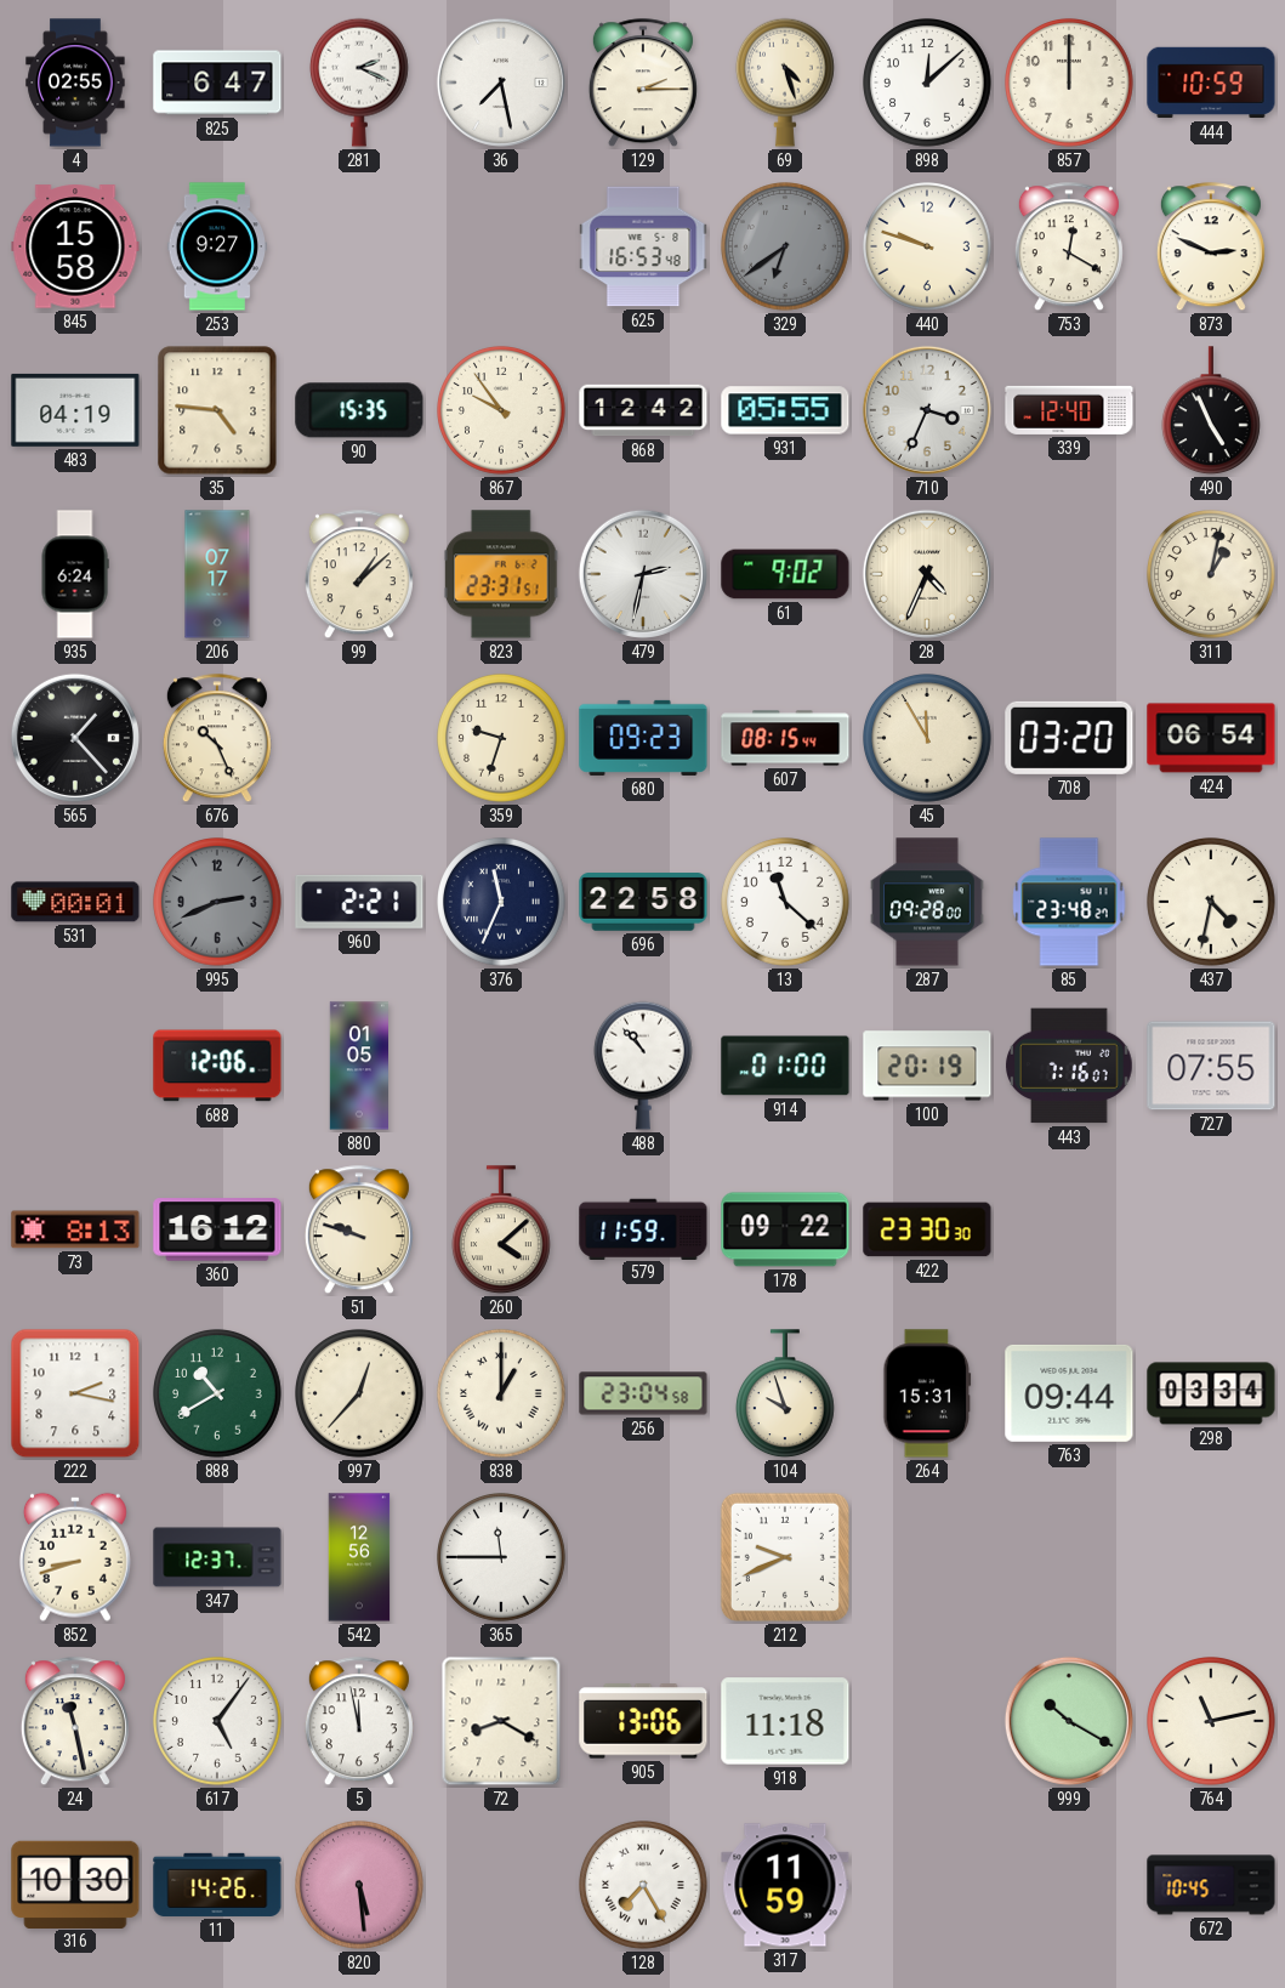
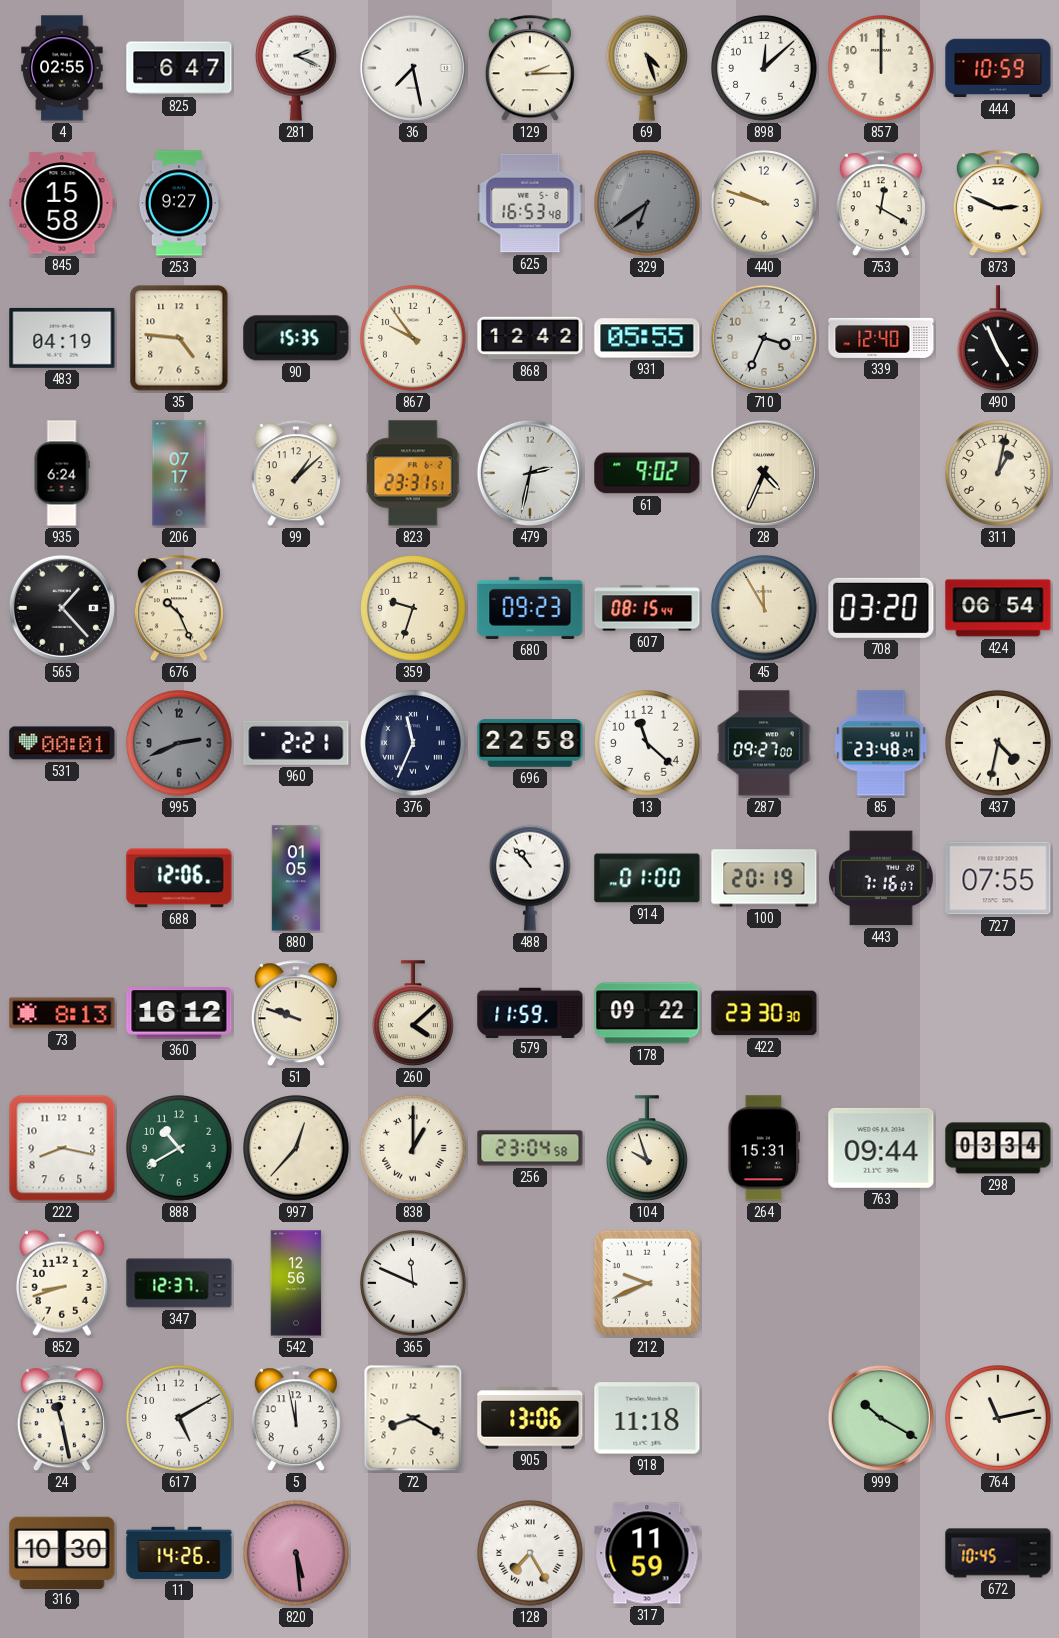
287: 09:28 -> 09:27
222: 2:17 -> 8:17
365: 11:45 -> 11:49
617: 5:06 -> 5:10
